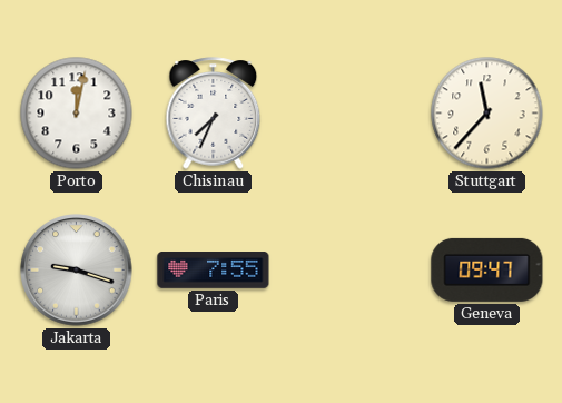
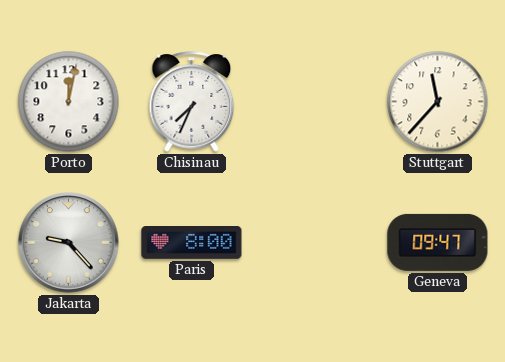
Jakarta: 9:18 -> 9:23
Paris: 7:55 -> 8:00
